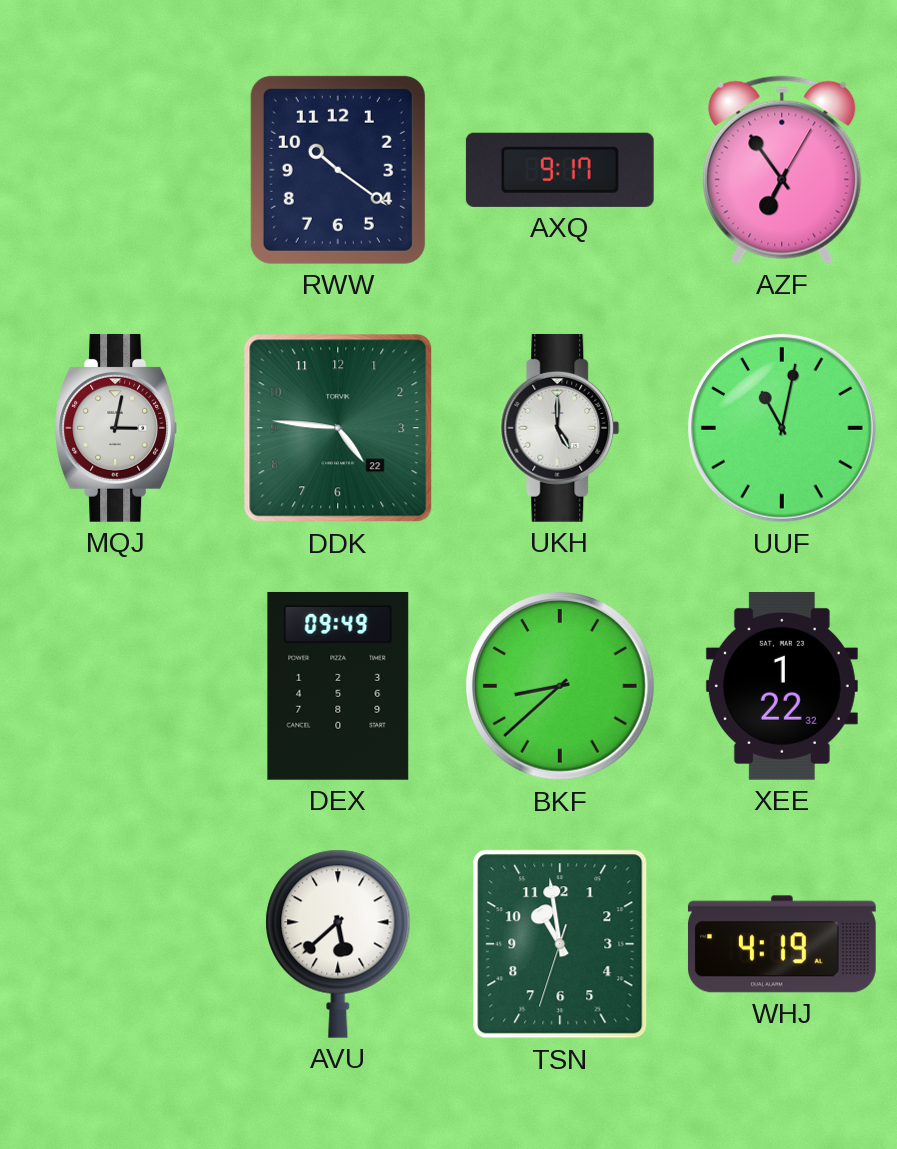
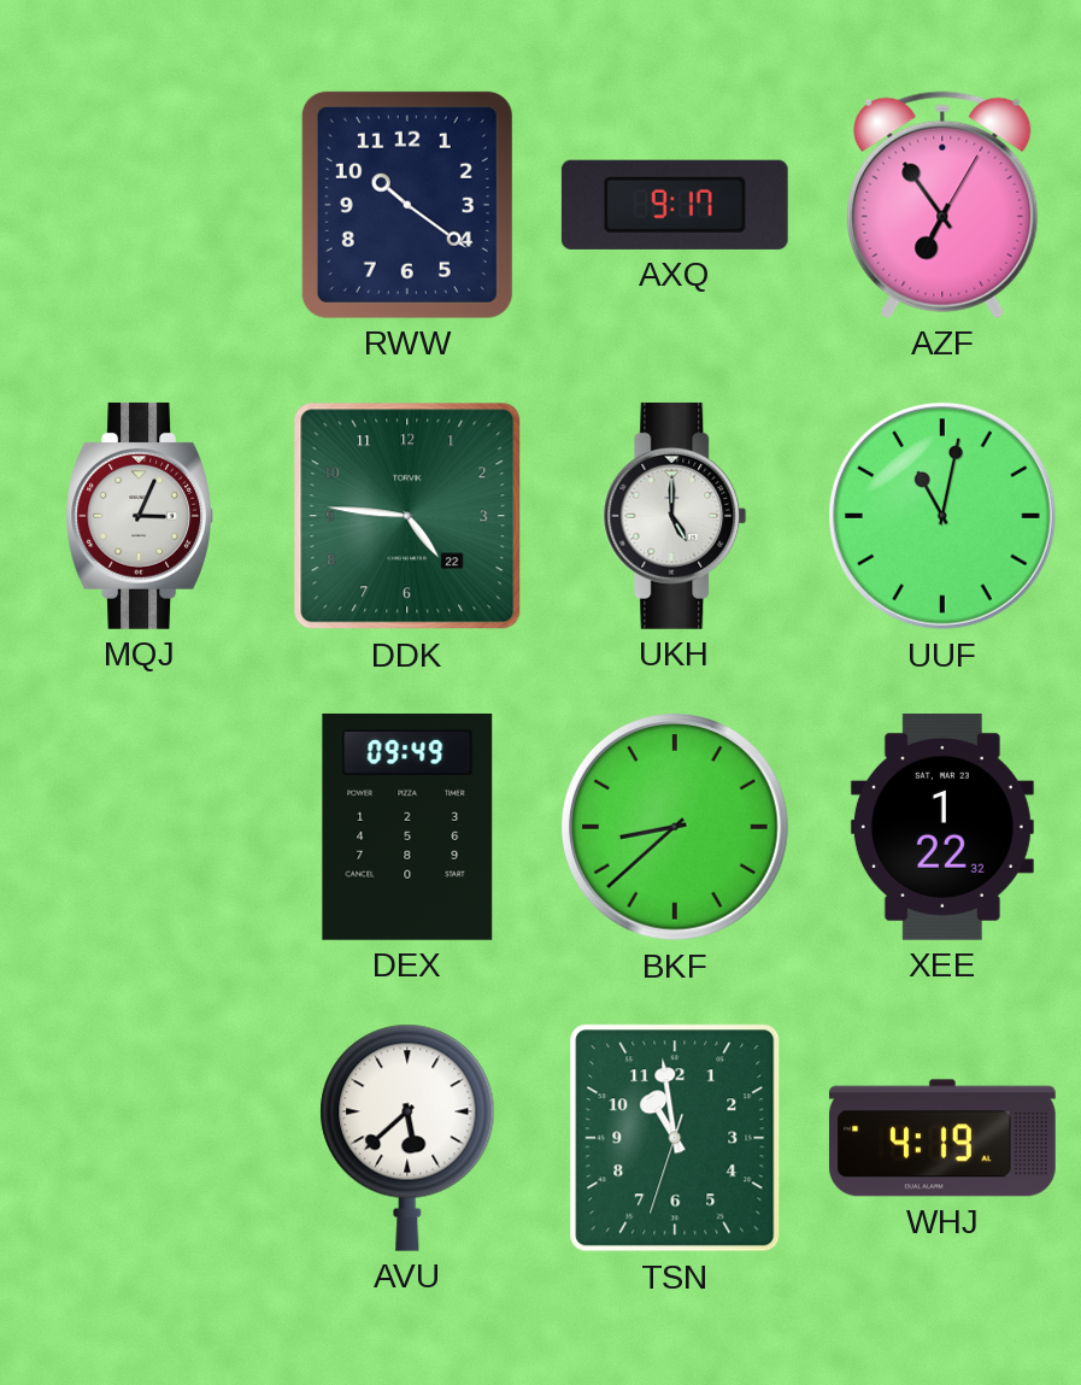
MQJ: 3:02 -> 3:04
